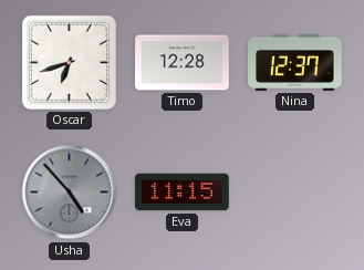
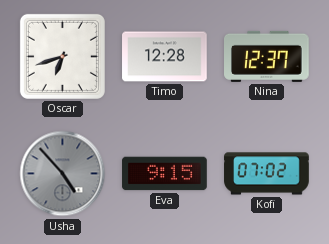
Eva: 11:15 -> 9:15
Kofi: none -> 07:02
